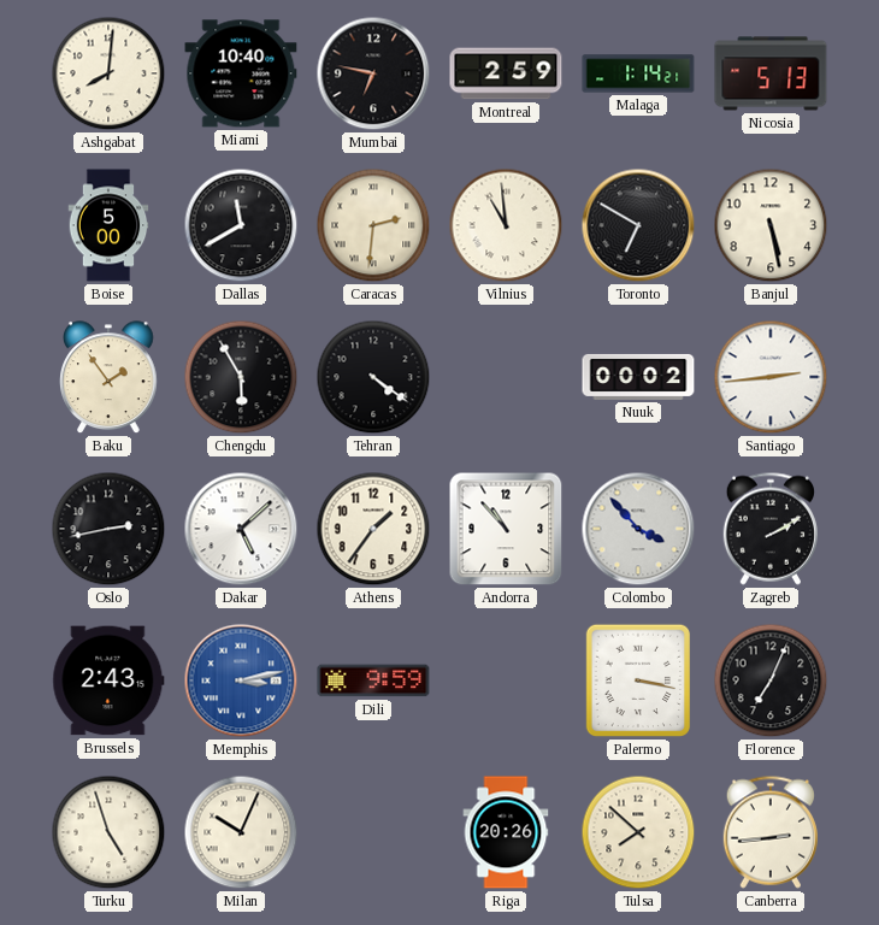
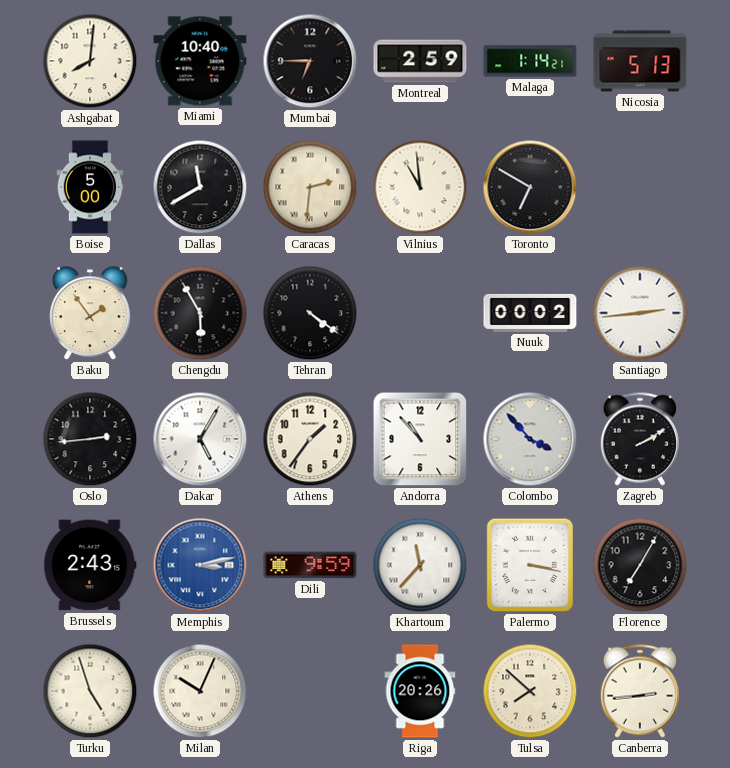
Mumbai: 6:47 -> 6:45
Banjul: 5:28 -> none
Oslo: 2:43 -> 2:44
Dakar: 5:08 -> 5:05
Khartoum: none -> 11:37
Florence: 7:04 -> 7:05
